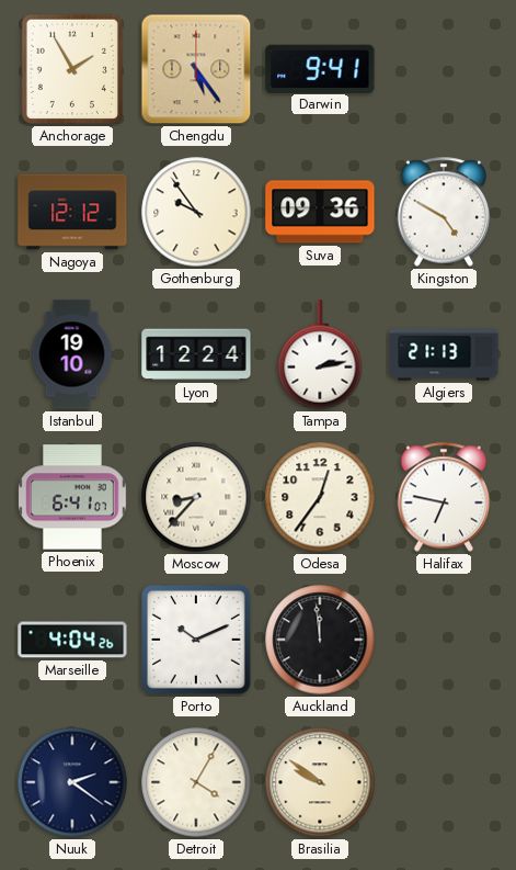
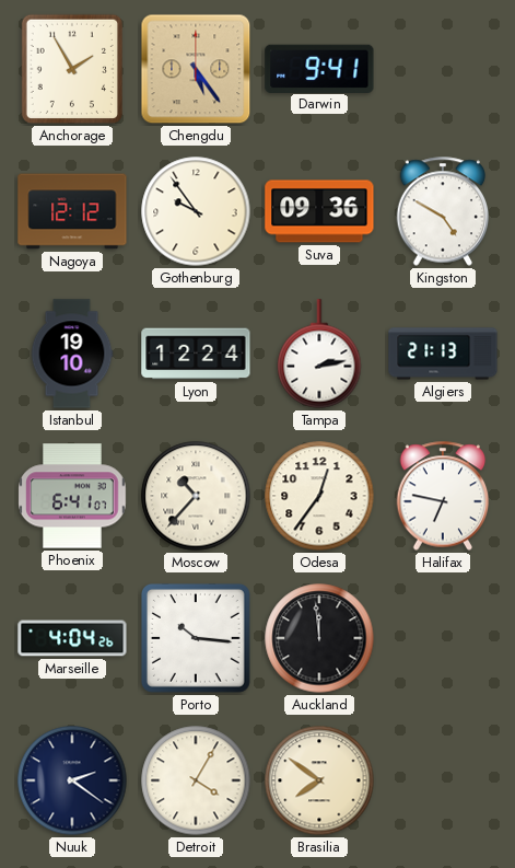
Moscow: 8:37 -> 10:37
Porto: 10:11 -> 10:16
Brasilia: 9:51 -> 7:51
